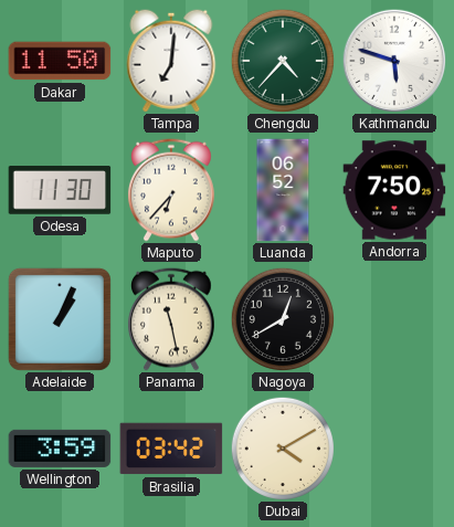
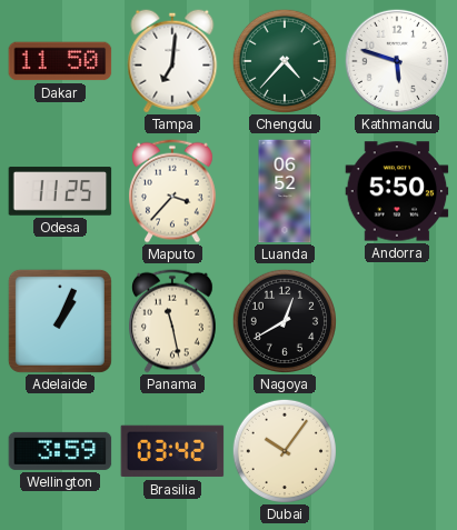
Odesa: 11:30 -> 11:25
Maputo: 6:37 -> 3:37
Andorra: 7:50 -> 5:50
Dubai: 4:10 -> 10:06
